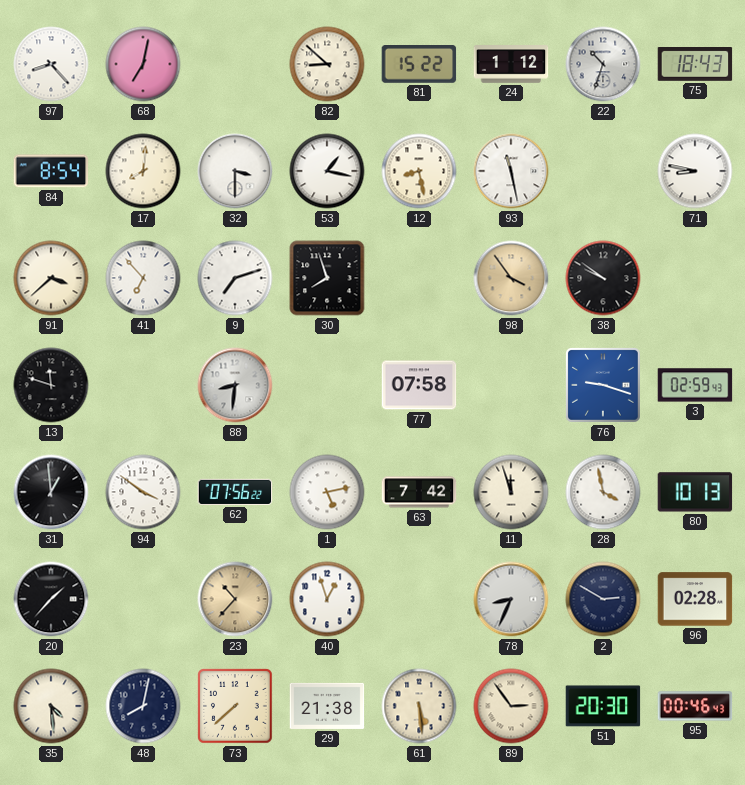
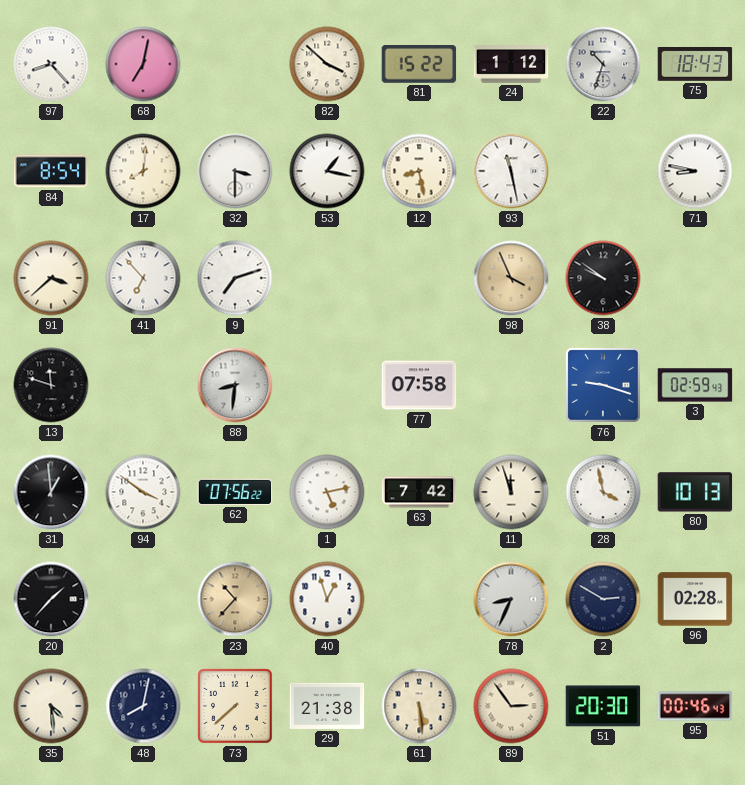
82: 8:52 -> 3:52
30: 7:57 -> none
98: 3:54 -> 3:56
